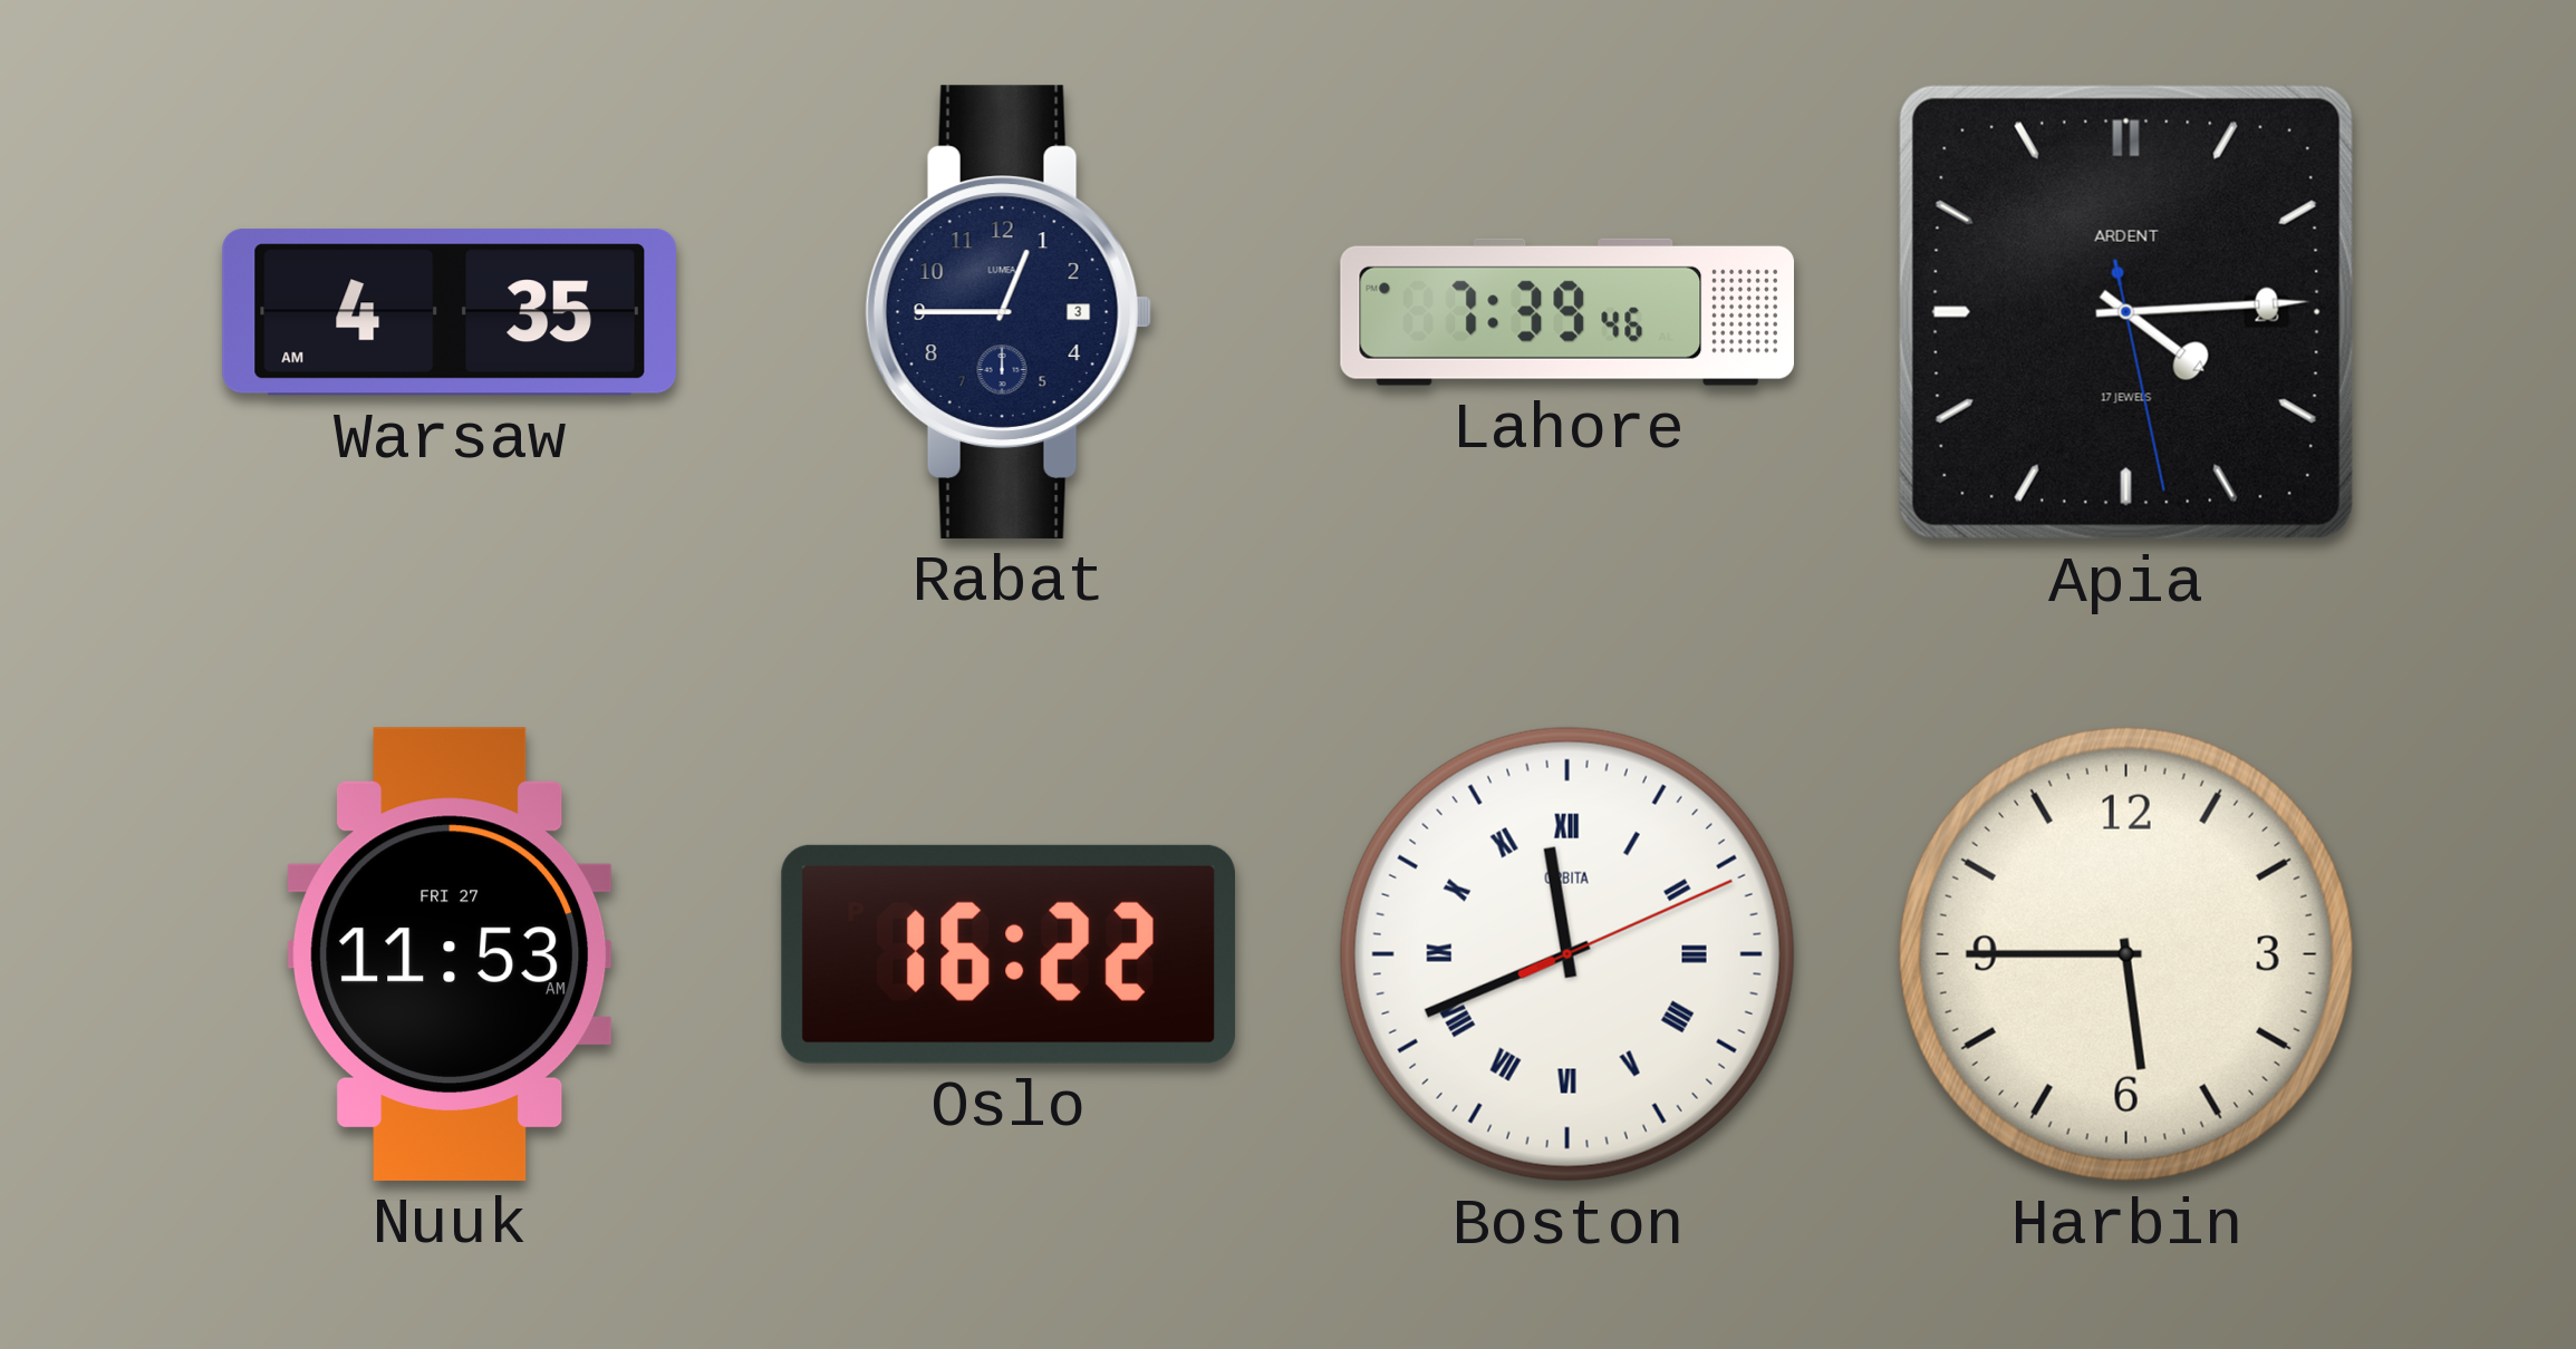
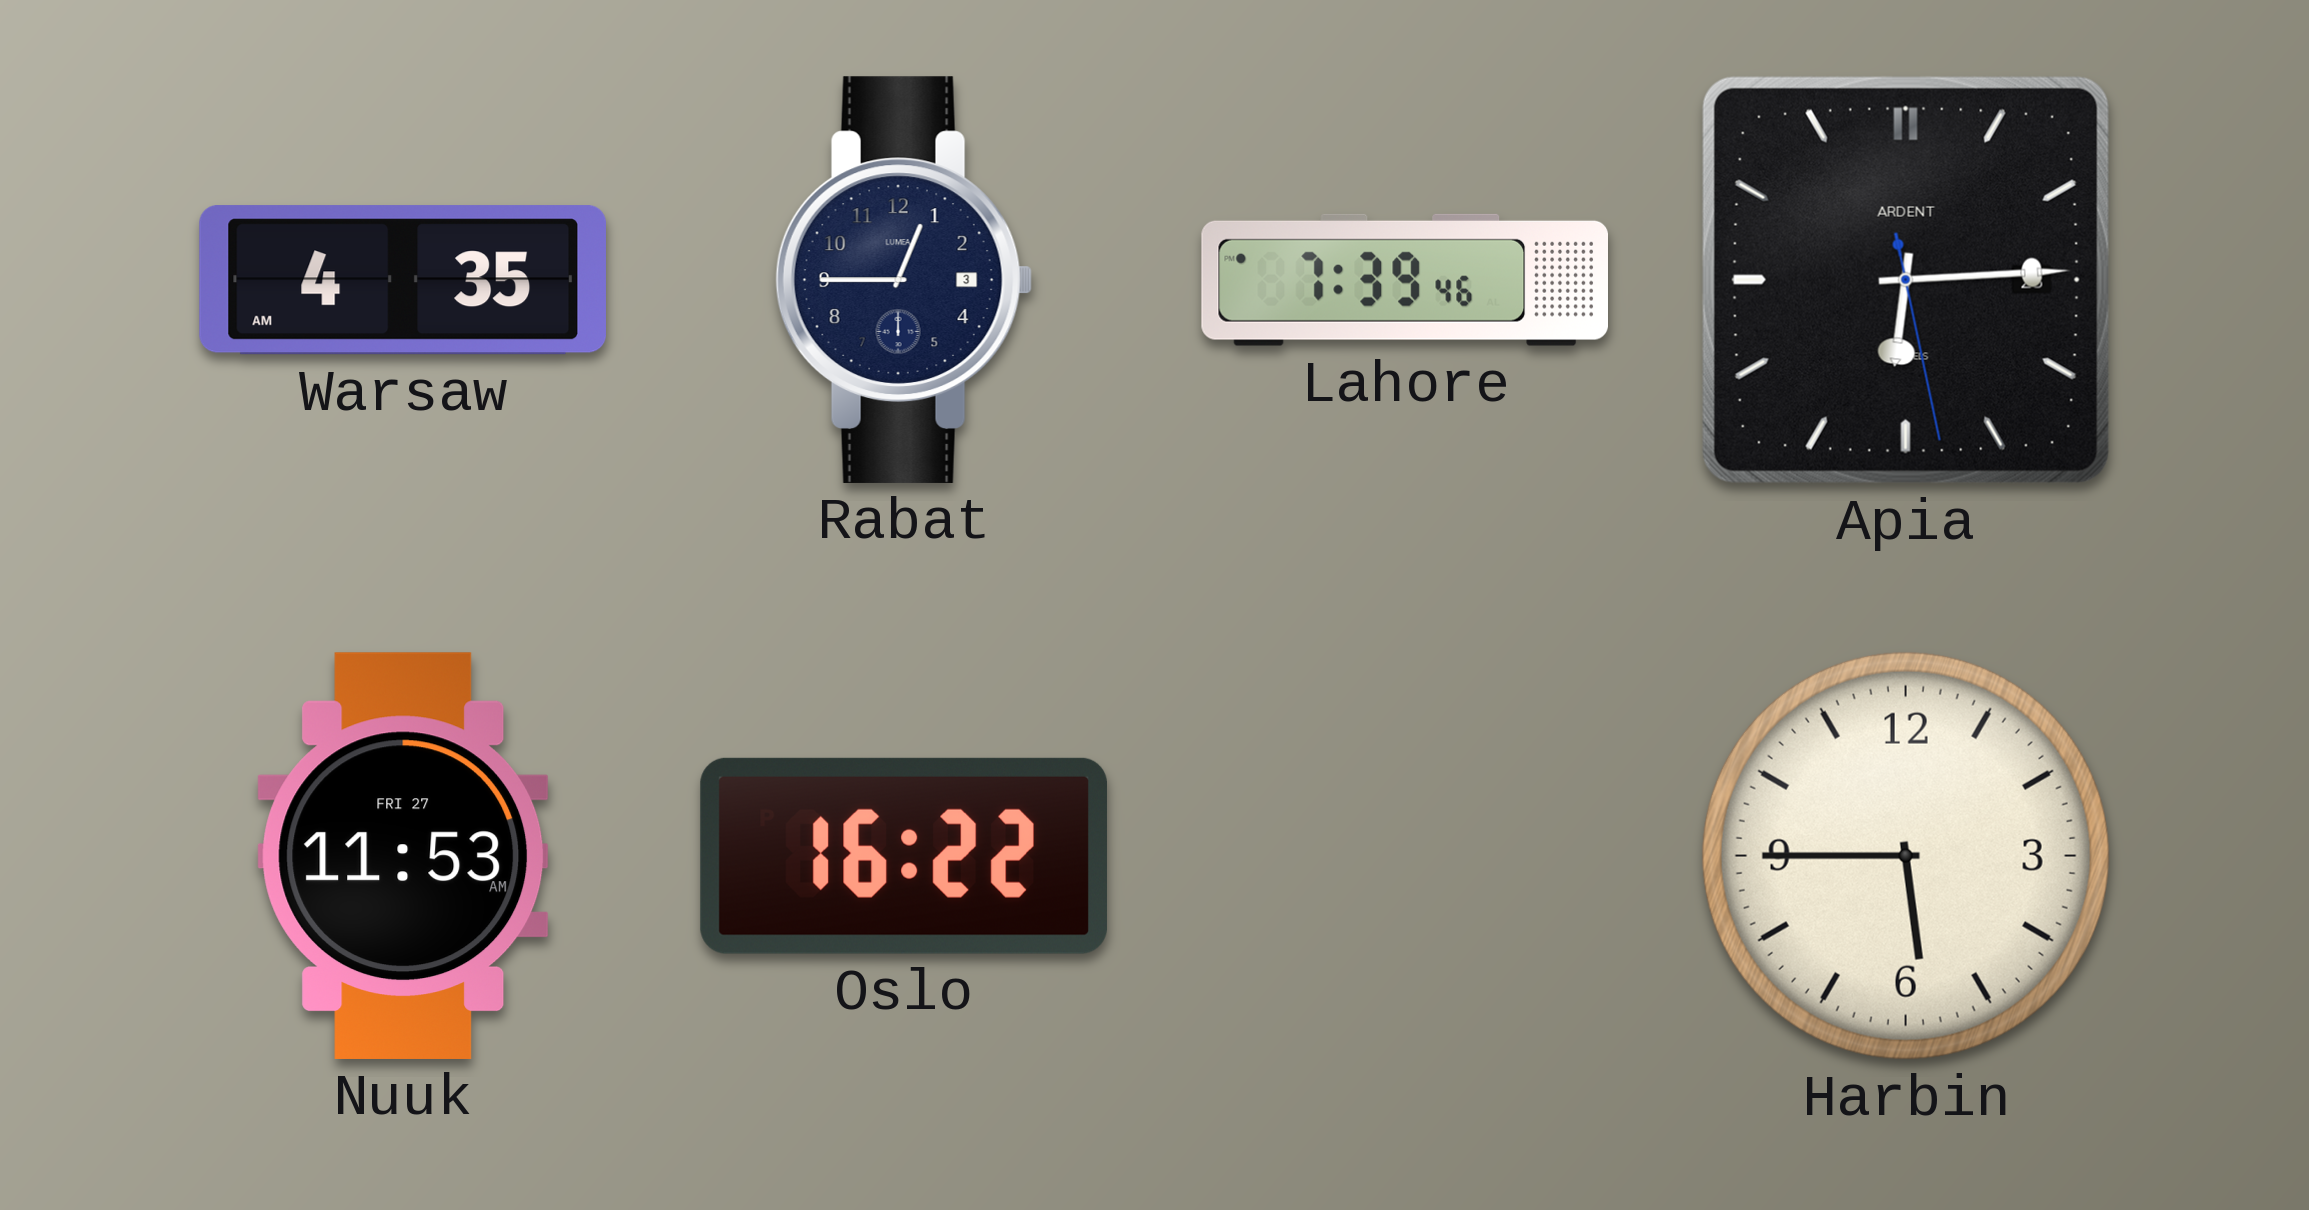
Apia: 4:14 -> 6:14
Boston: 11:41 -> none
